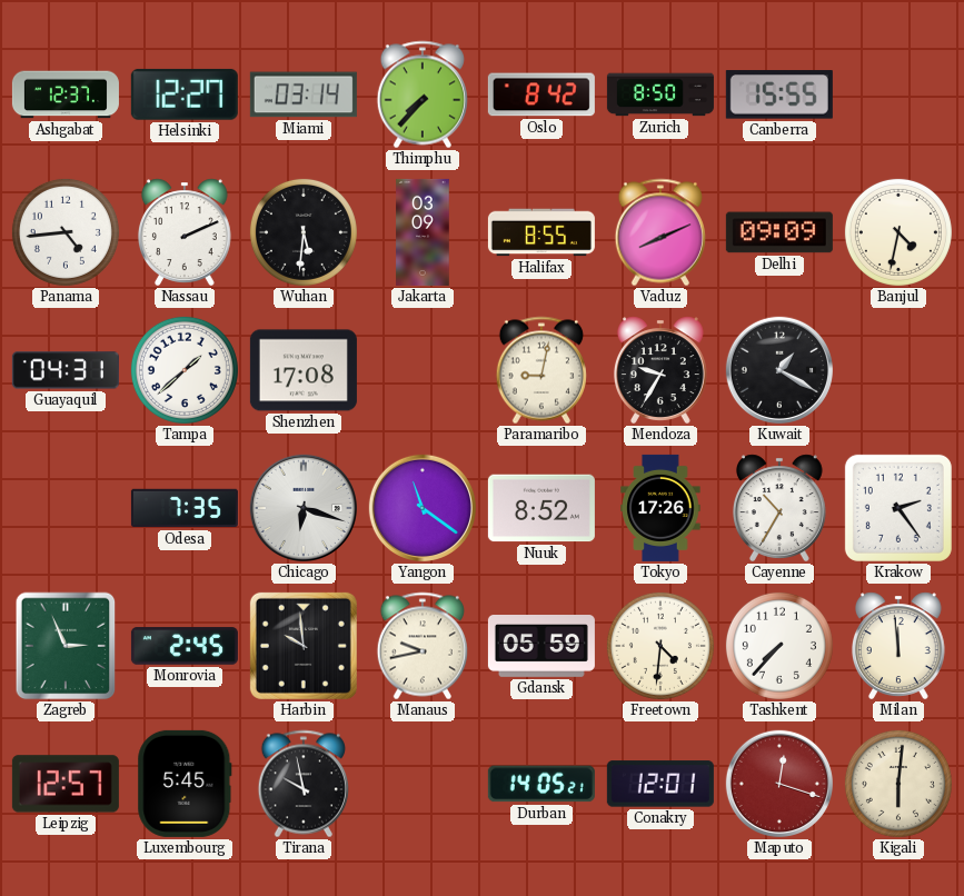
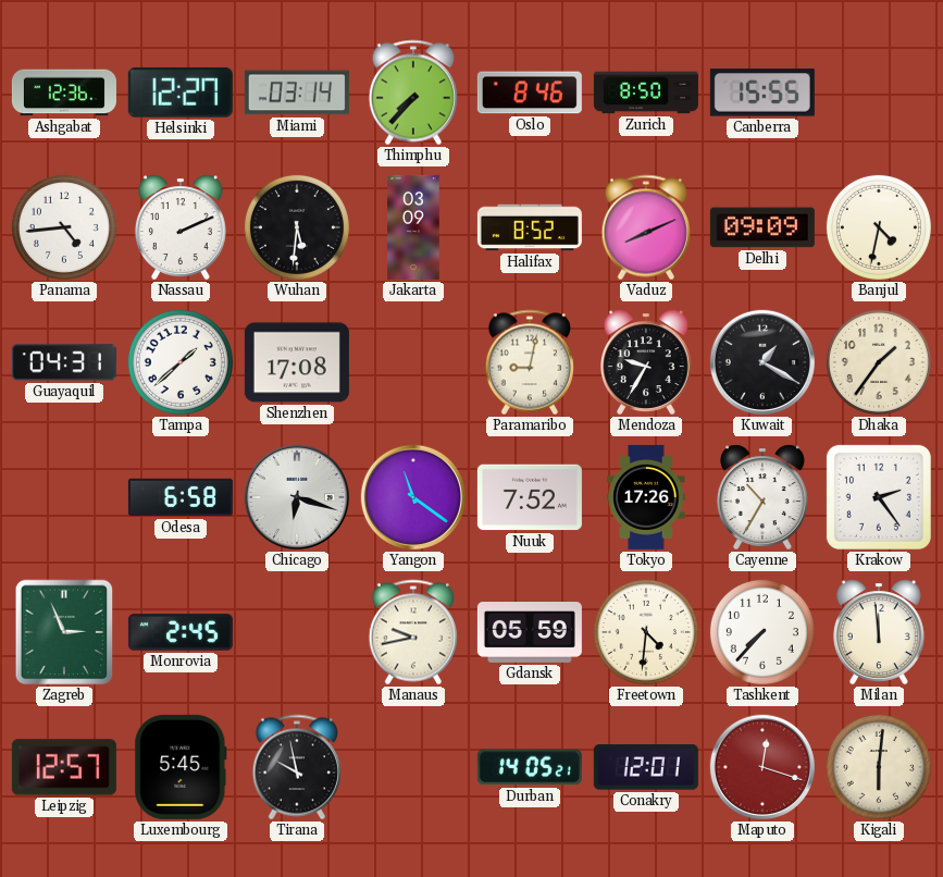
Ashgabat: 12:37 -> 12:36
Oslo: 8:42 -> 8:46
Halifax: 8:55 -> 8:52
Dhaka: none -> 1:36
Odesa: 7:35 -> 6:58
Nuuk: 8:52 -> 7:52
Harbin: 9:59 -> none
